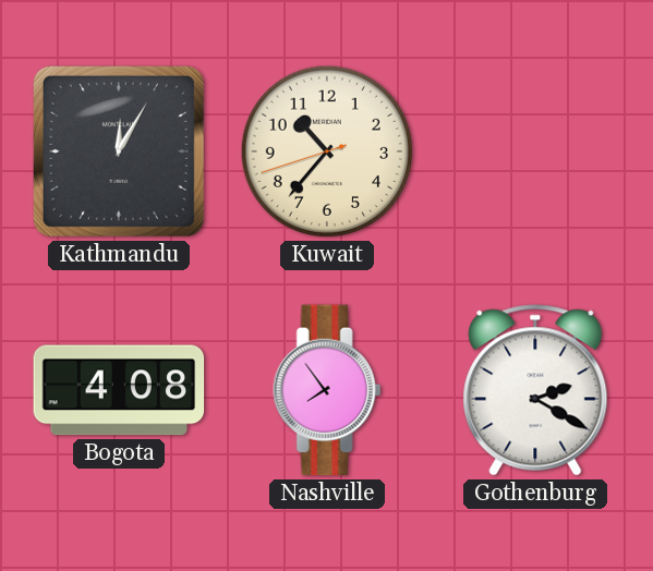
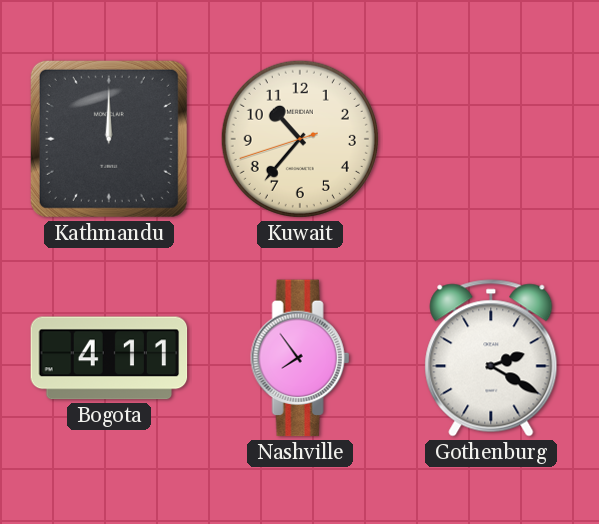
Kathmandu: 12:05 -> 12:00
Bogota: 4:08 -> 4:11
